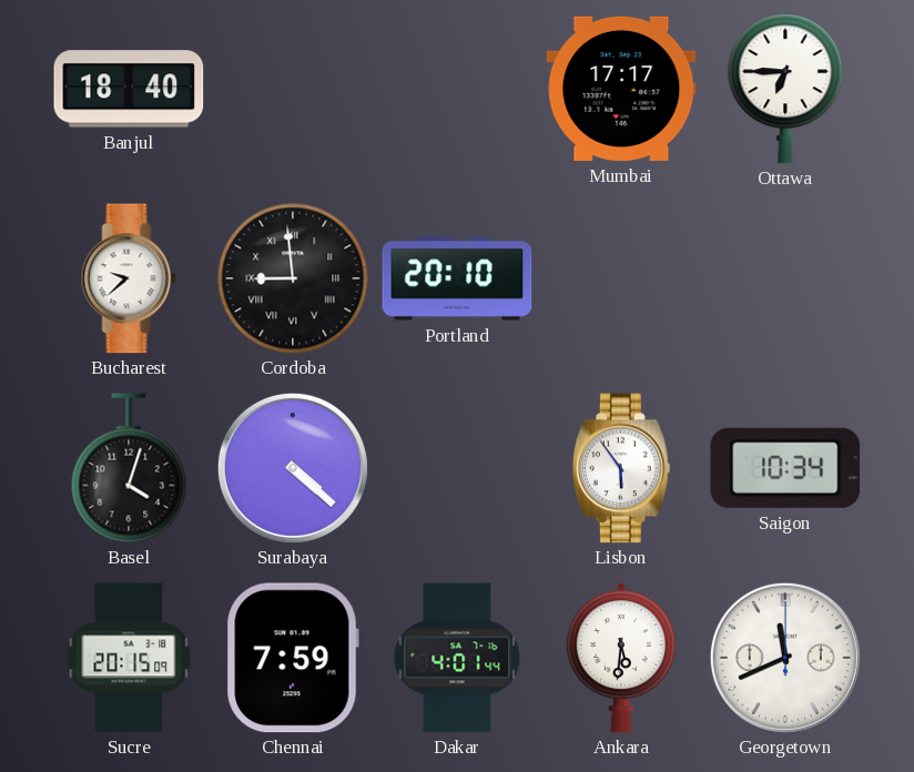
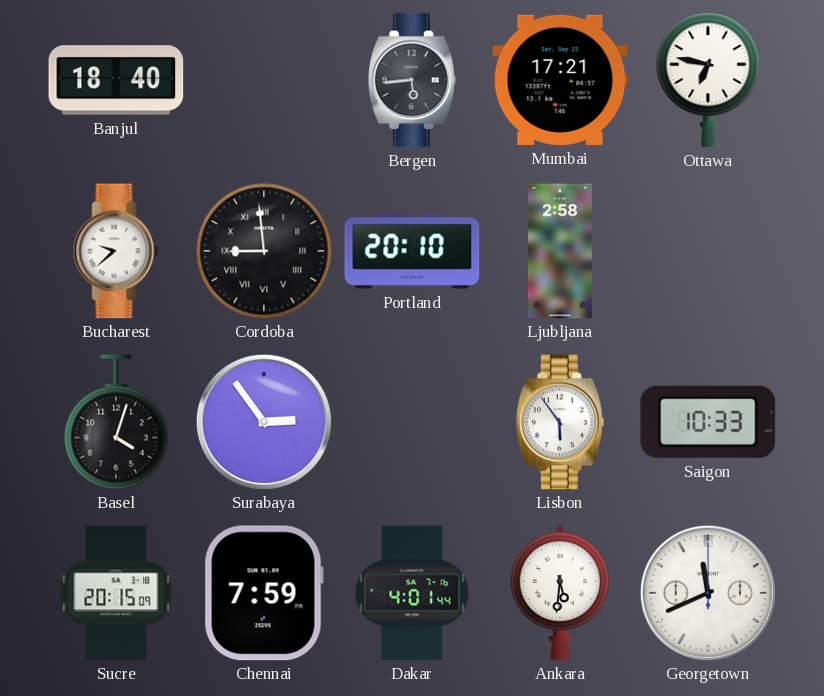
Bergen: none -> 5:44
Mumbai: 17:17 -> 17:21
Ottawa: 6:45 -> 6:47
Ljubljana: none -> 2:58
Surabaya: 4:22 -> 2:54
Saigon: 10:34 -> 10:33
